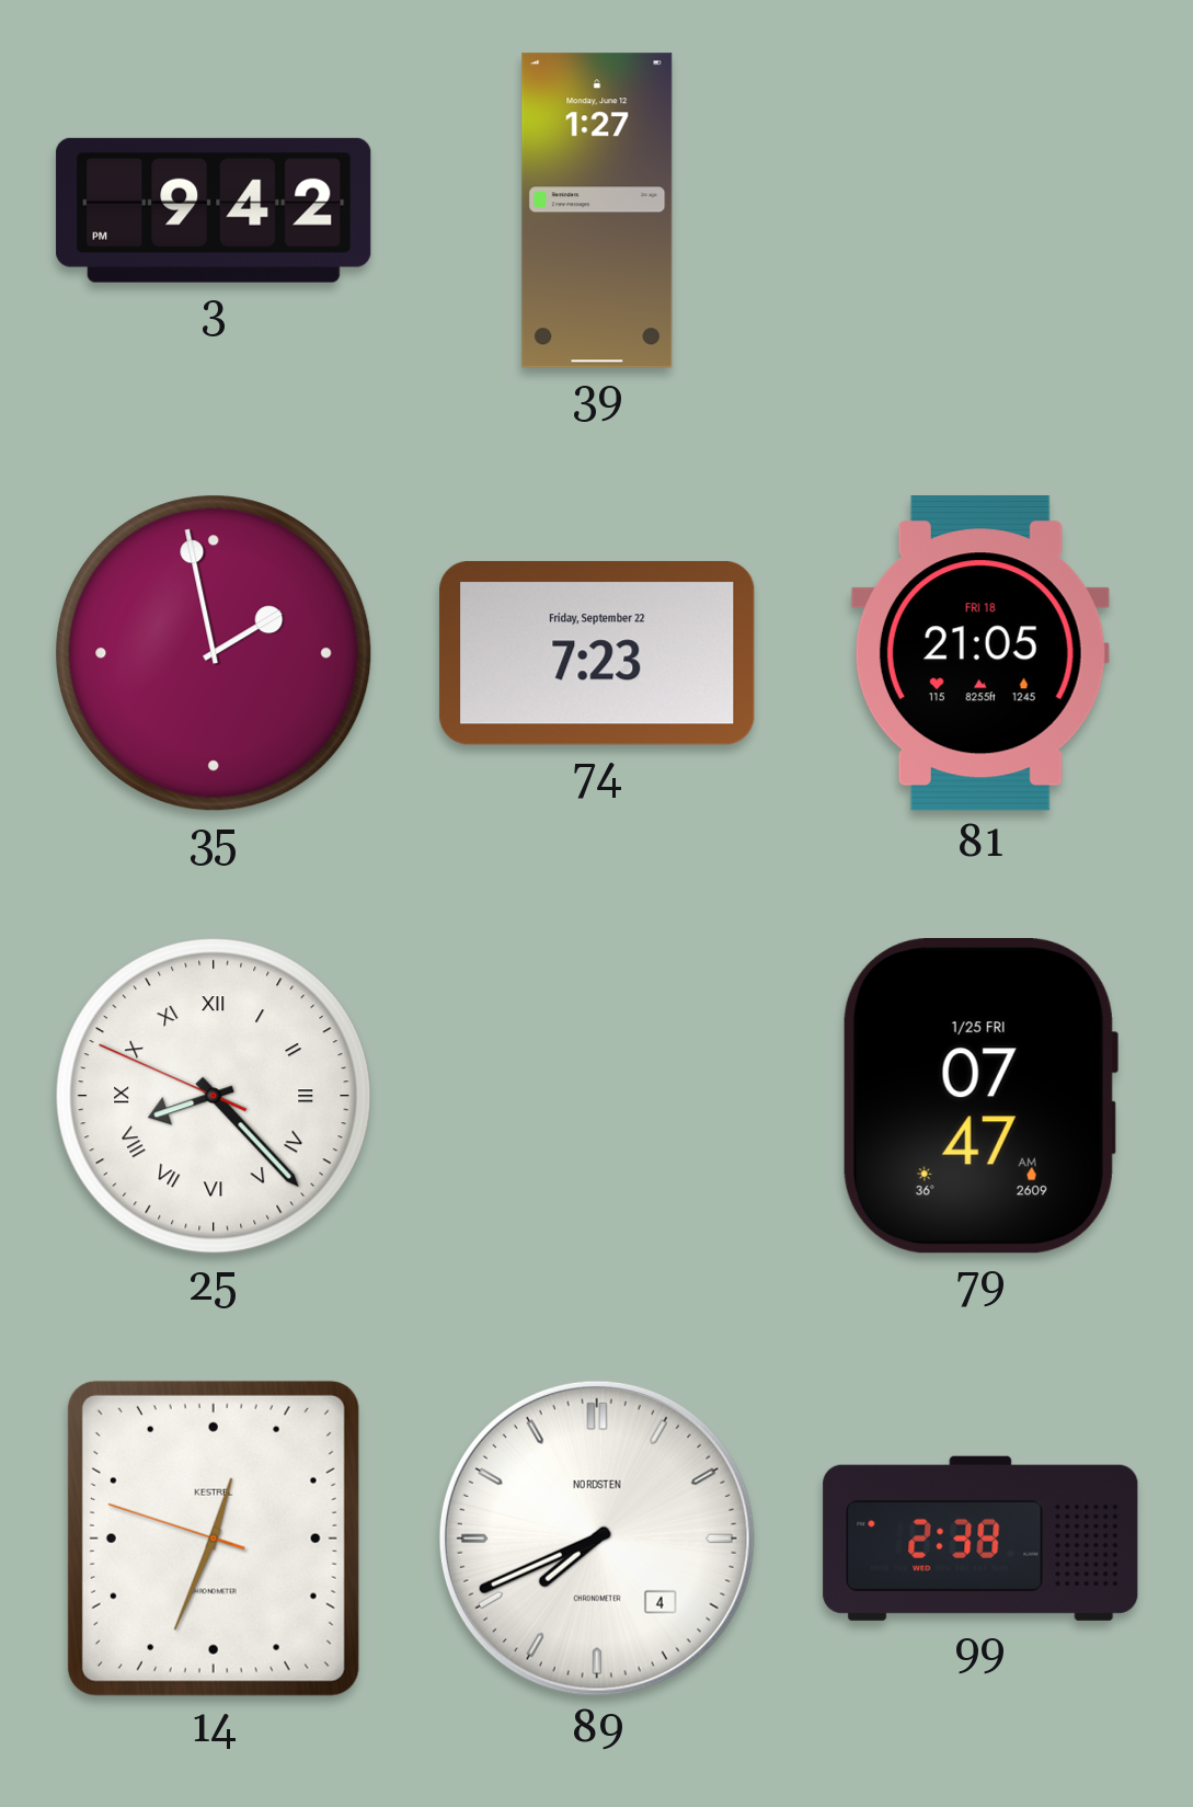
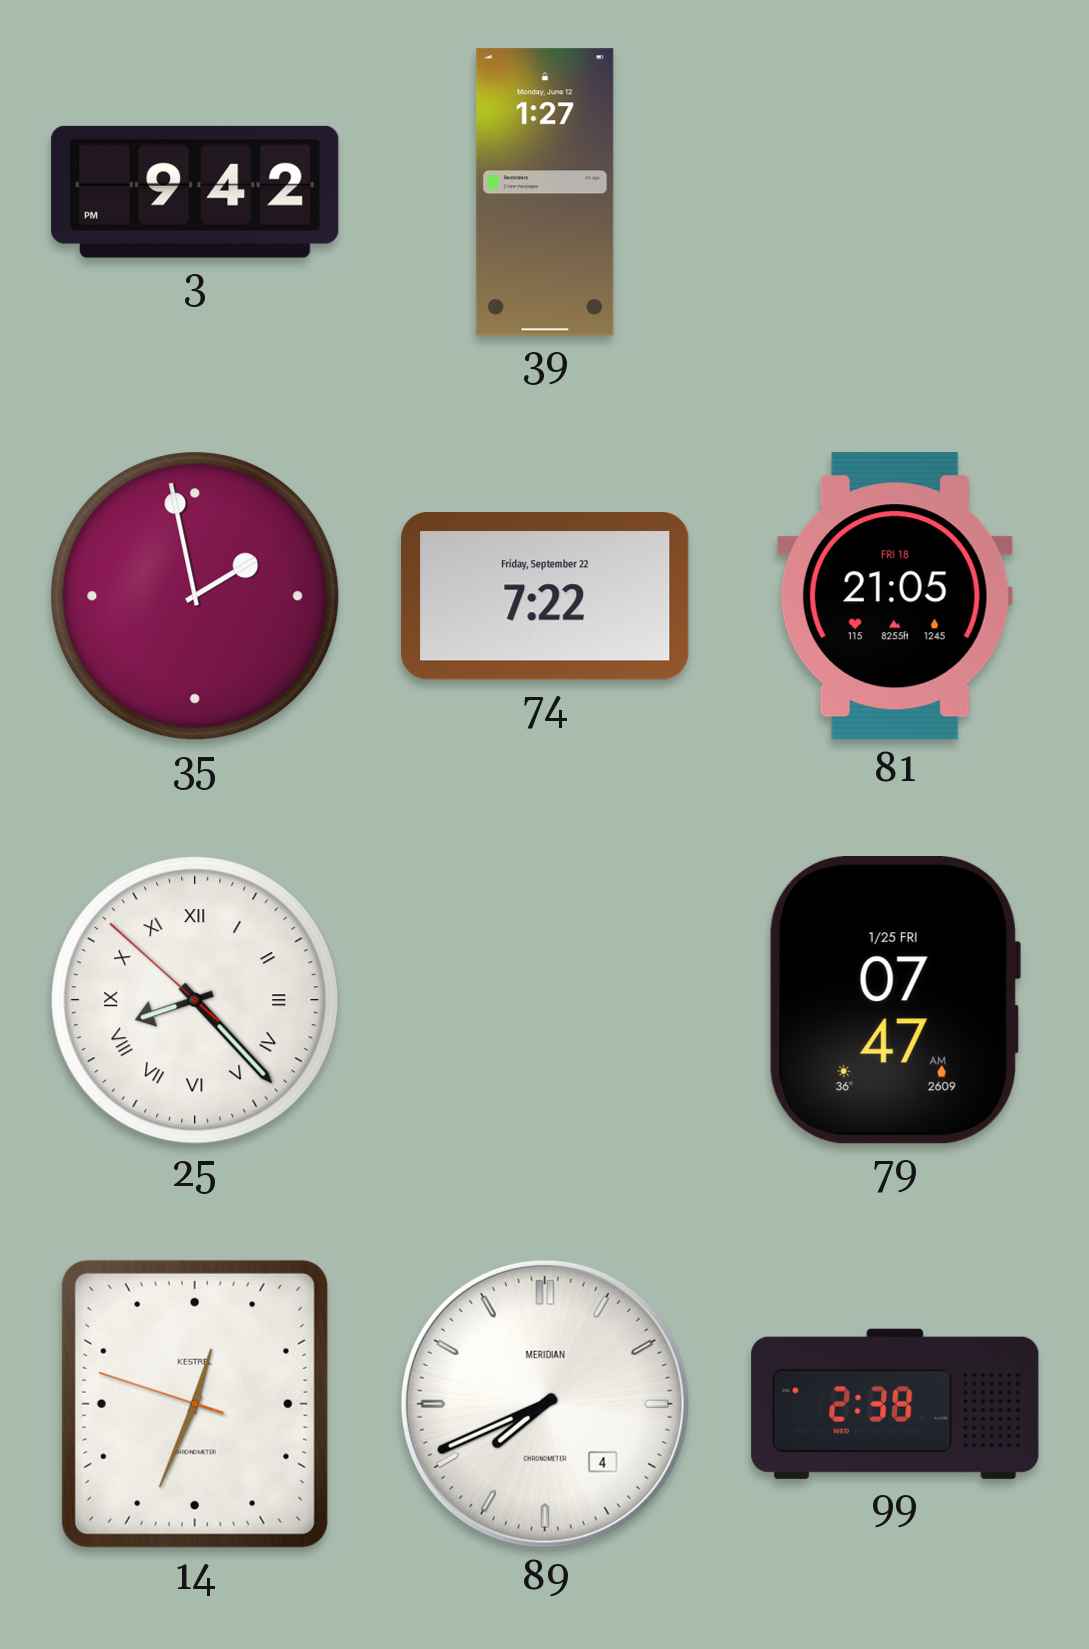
74: 7:23 -> 7:22
25: 8:22:49 -> 8:22:52
89 brand: NORDSTEN -> MERIDIAN
